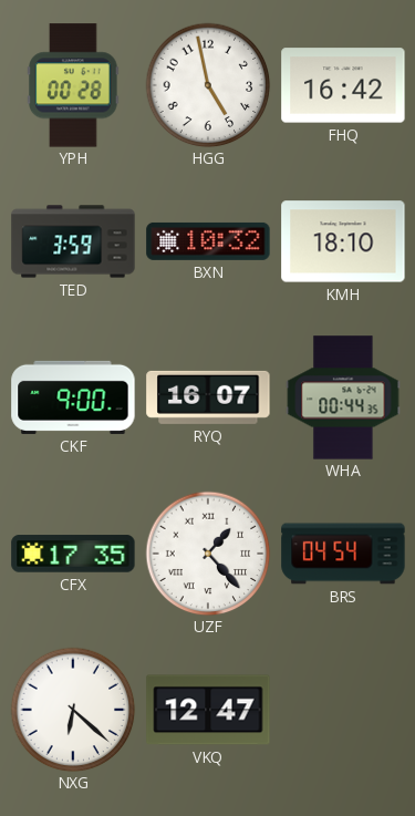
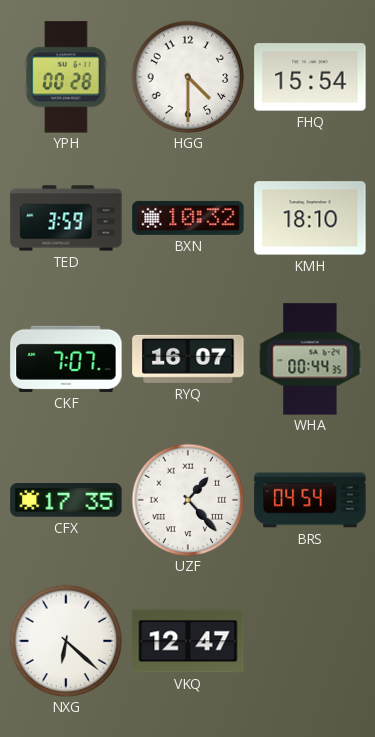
HGG: 4:58 -> 4:30
FHQ: 16:42 -> 15:54
CKF: 9:00 -> 7:07
